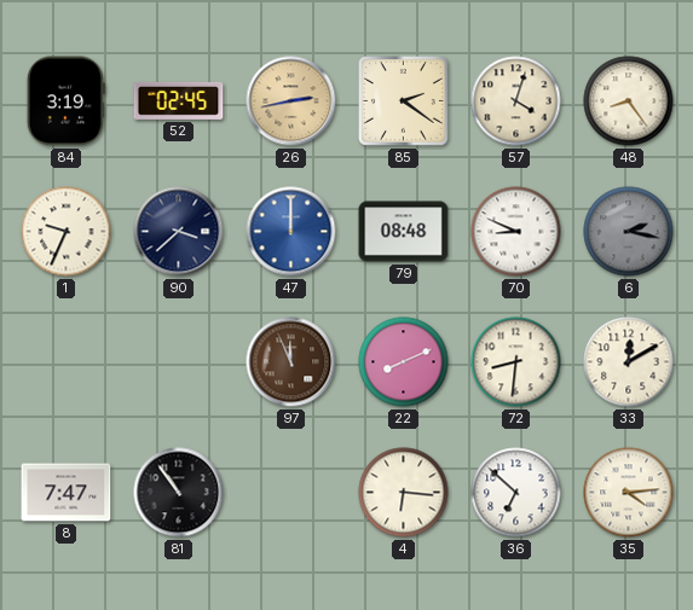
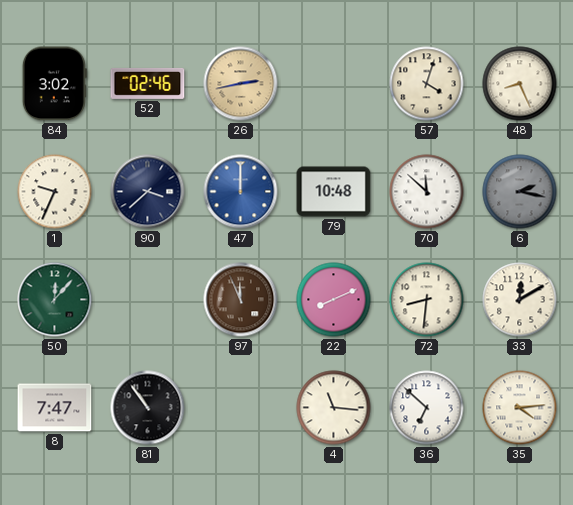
84: 3:19 -> 3:02
52: 02:45 -> 02:46
85: 2:21 -> none
48: 8:24 -> 8:26
79: 08:48 -> 10:48
70: 8:49 -> 11:52
50: none -> 12:07
4: 6:16 -> 11:16
